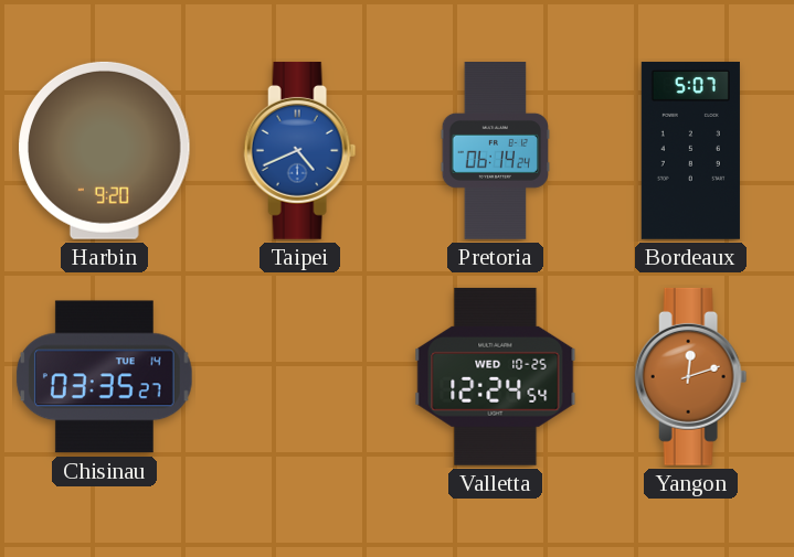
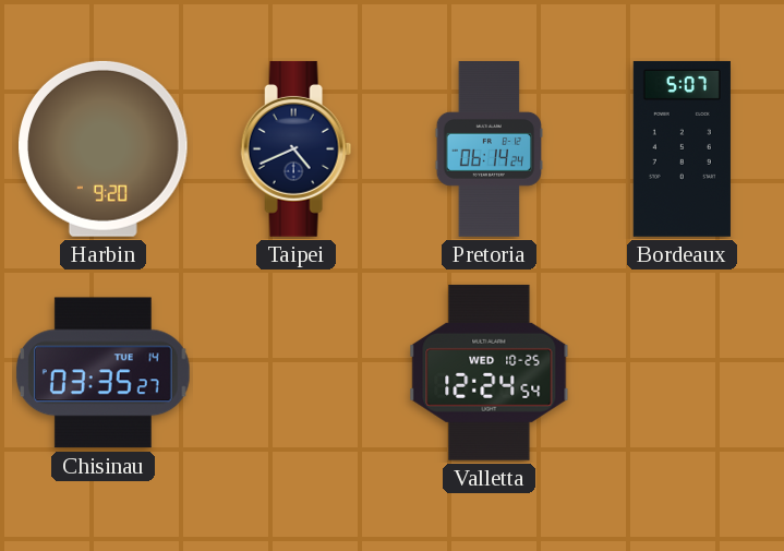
Taipei dial: blue -> navy
Yangon: 12:12 -> none
